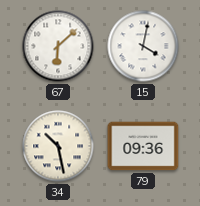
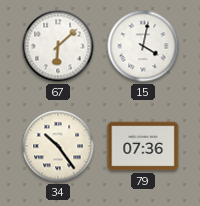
34: 10:28 -> 10:24
79: 09:36 -> 07:36
